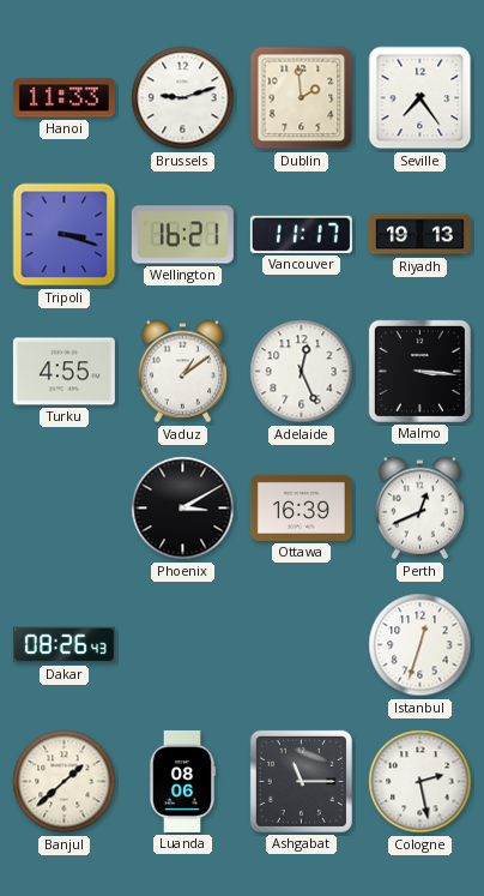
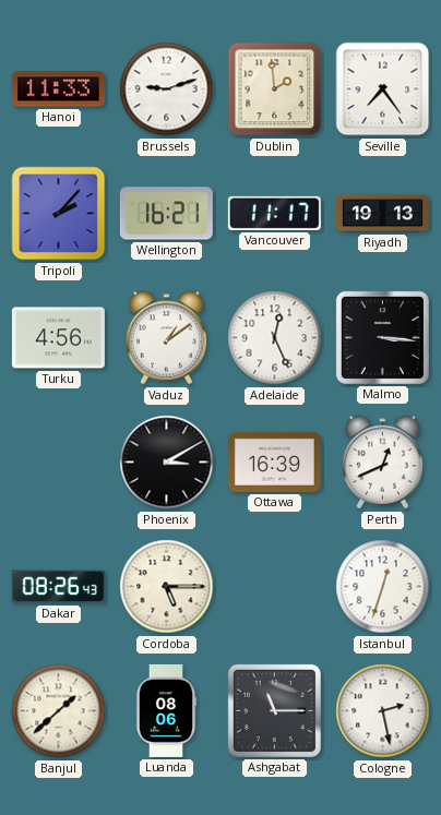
Tripoli: 3:18 -> 2:07
Turku: 4:55 -> 4:56
Cordoba: none -> 5:15
